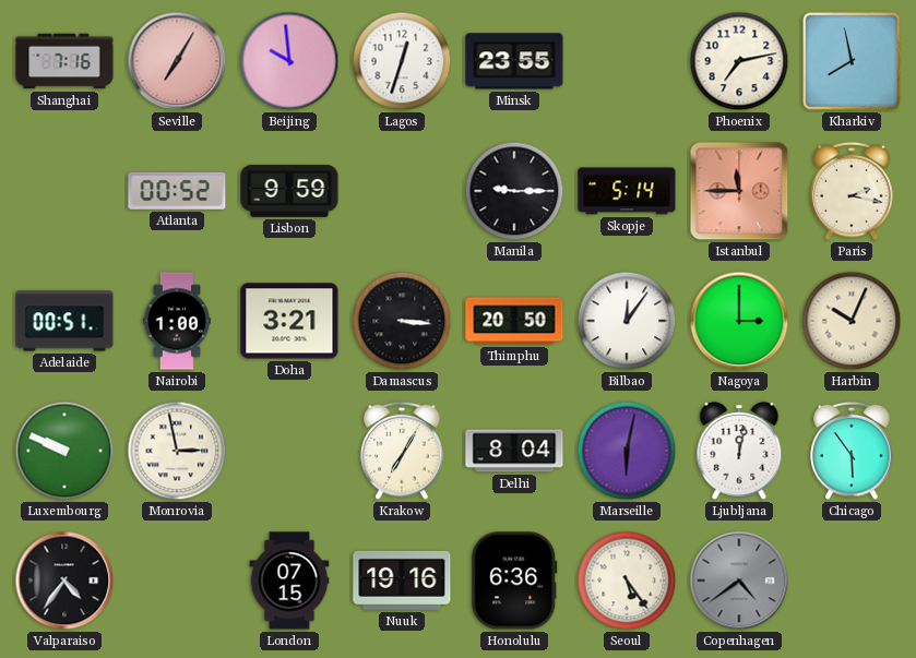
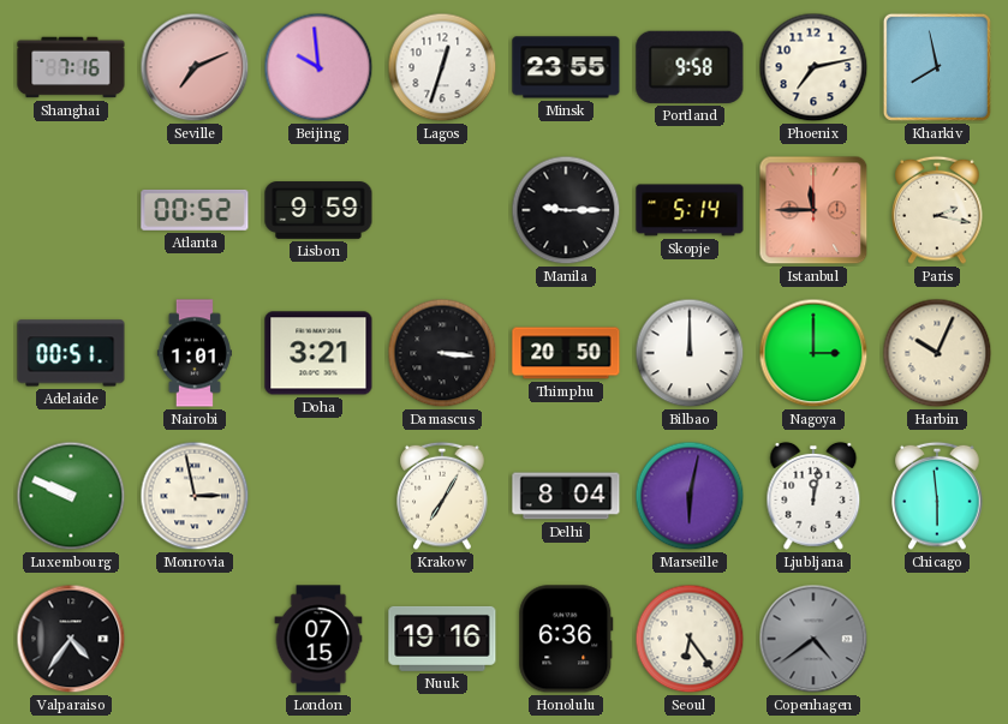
Seville: 7:05 -> 7:11
Portland: none -> 9:58
Nairobi: 1:00 -> 1:01
Bilbao: 12:06 -> 12:00
Chicago: 5:54 -> 5:59
Seoul: 5:24 -> 6:24
